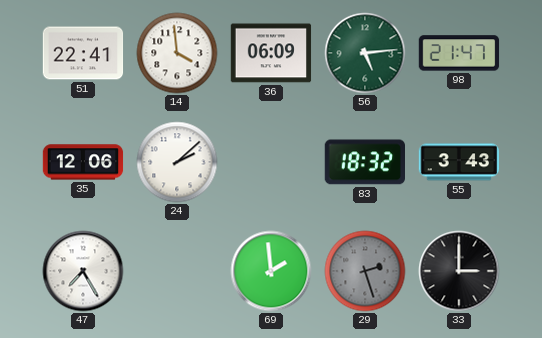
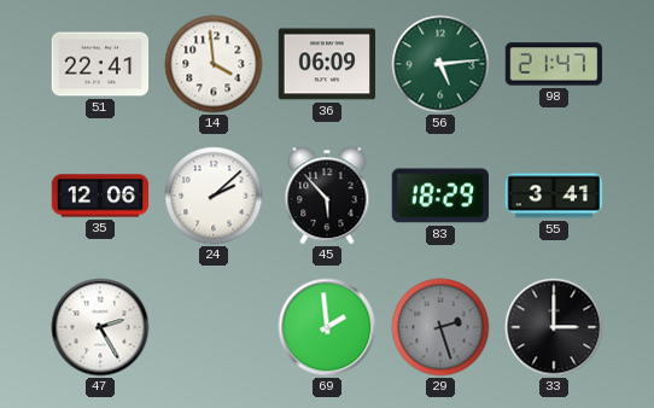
45: none -> 5:53
83: 18:32 -> 18:29
55: 3:43 -> 3:41
47: 7:25 -> 2:25
